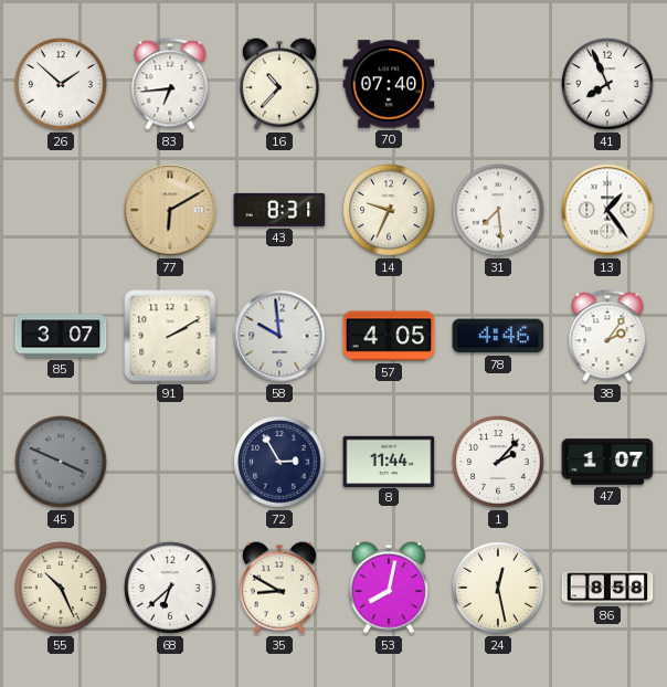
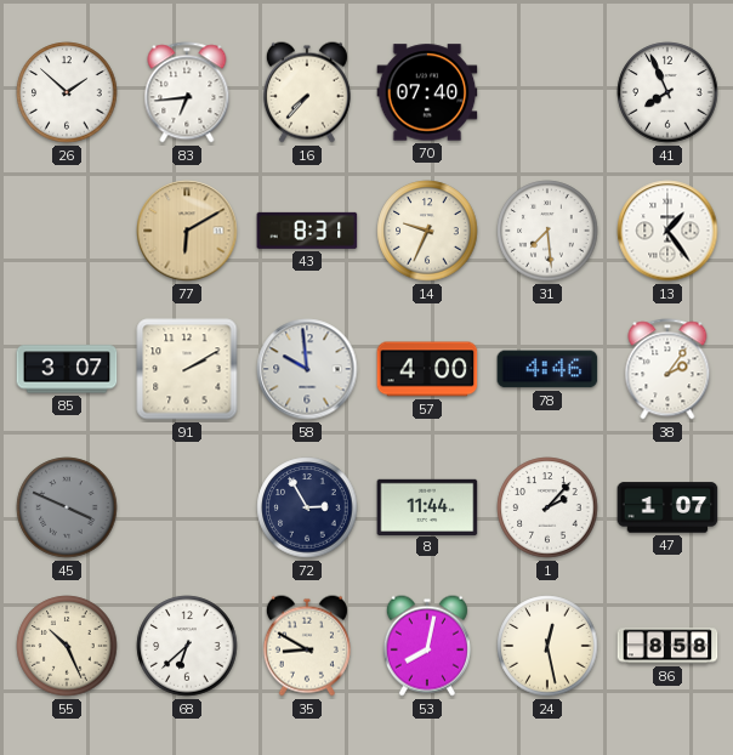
16: 10:37 -> 7:37
57: 4:05 -> 4:00
